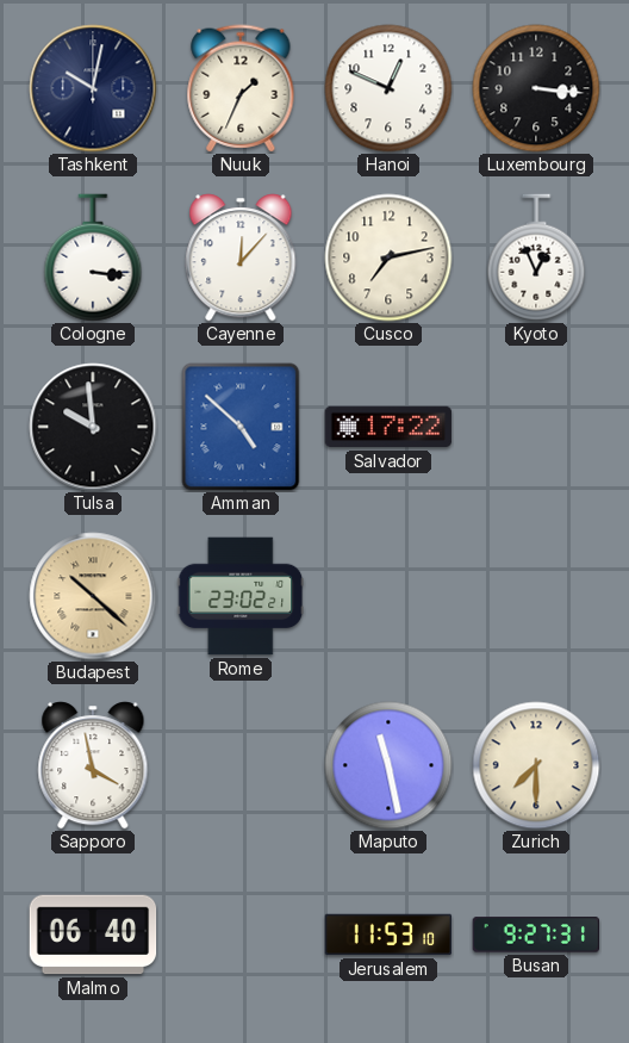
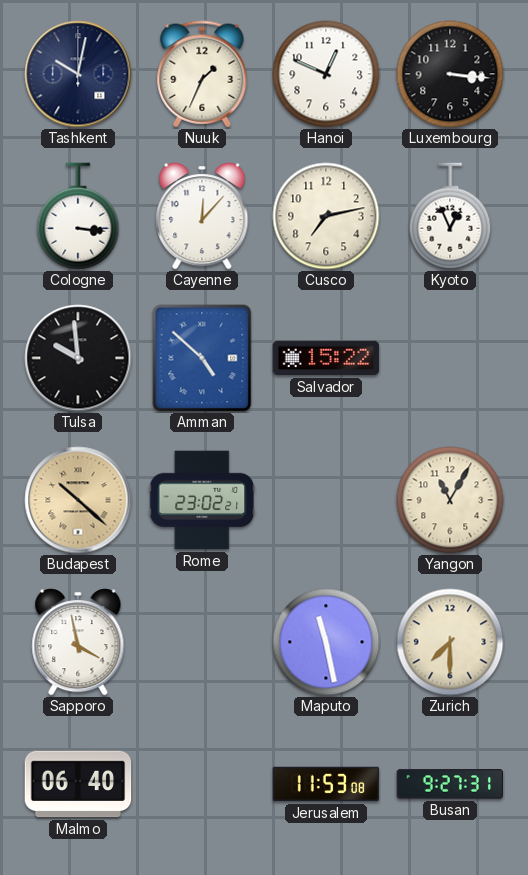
Salvador: 17:22 -> 15:22
Yangon: none -> 11:05
Jerusalem: 11:53:10 -> 11:53:08
